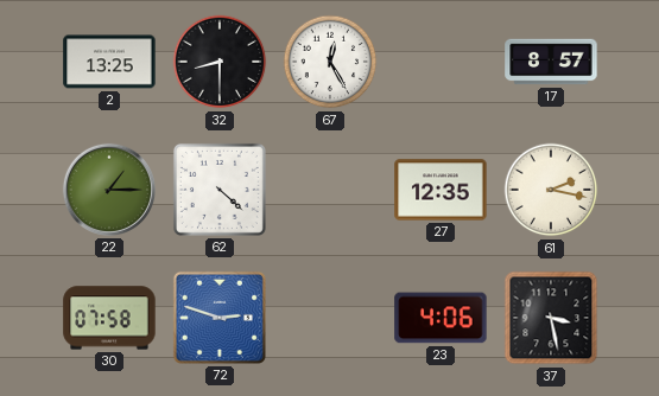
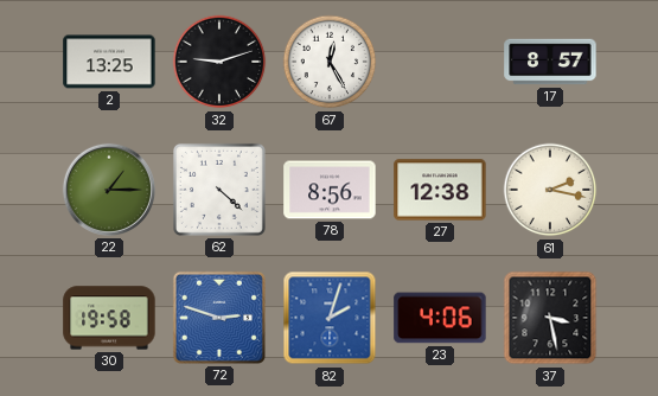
32: 8:30 -> 9:12
78: none -> 8:56
27: 12:35 -> 12:38
30: 07:58 -> 19:58
82: none -> 2:03
